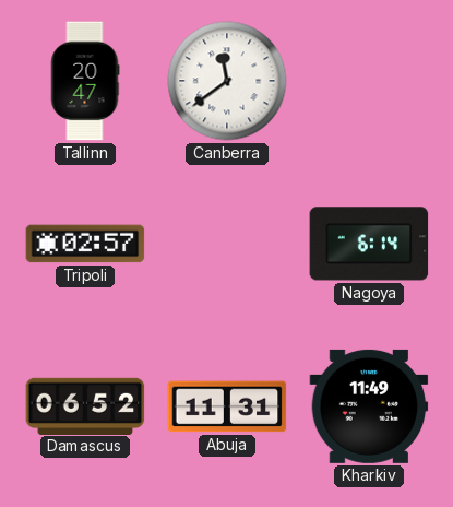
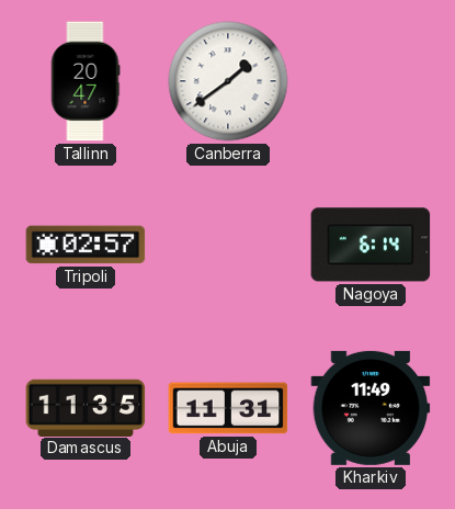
Canberra: 11:39 -> 1:39
Damascus: 06:52 -> 11:35
